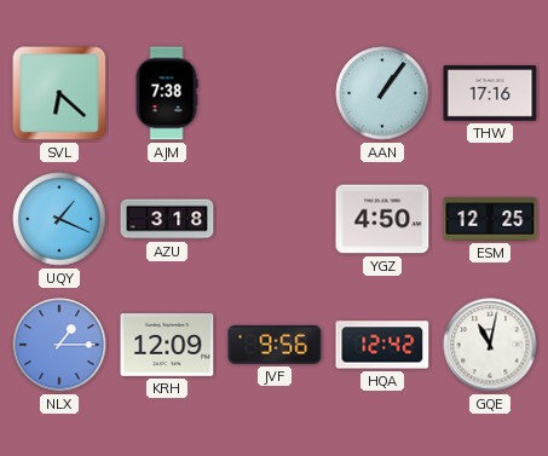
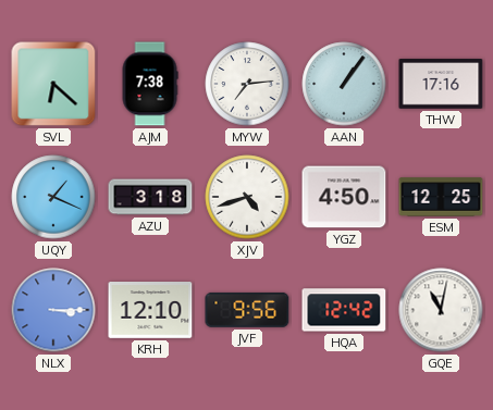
MYW: none -> 7:14
XJV: none -> 4:42
NLX: 1:15 -> 3:15
KRH: 12:09 -> 12:10
